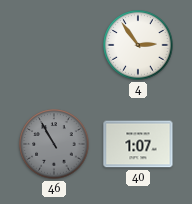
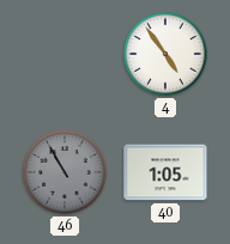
4: 2:54 -> 4:54
40: 1:07 -> 1:05
